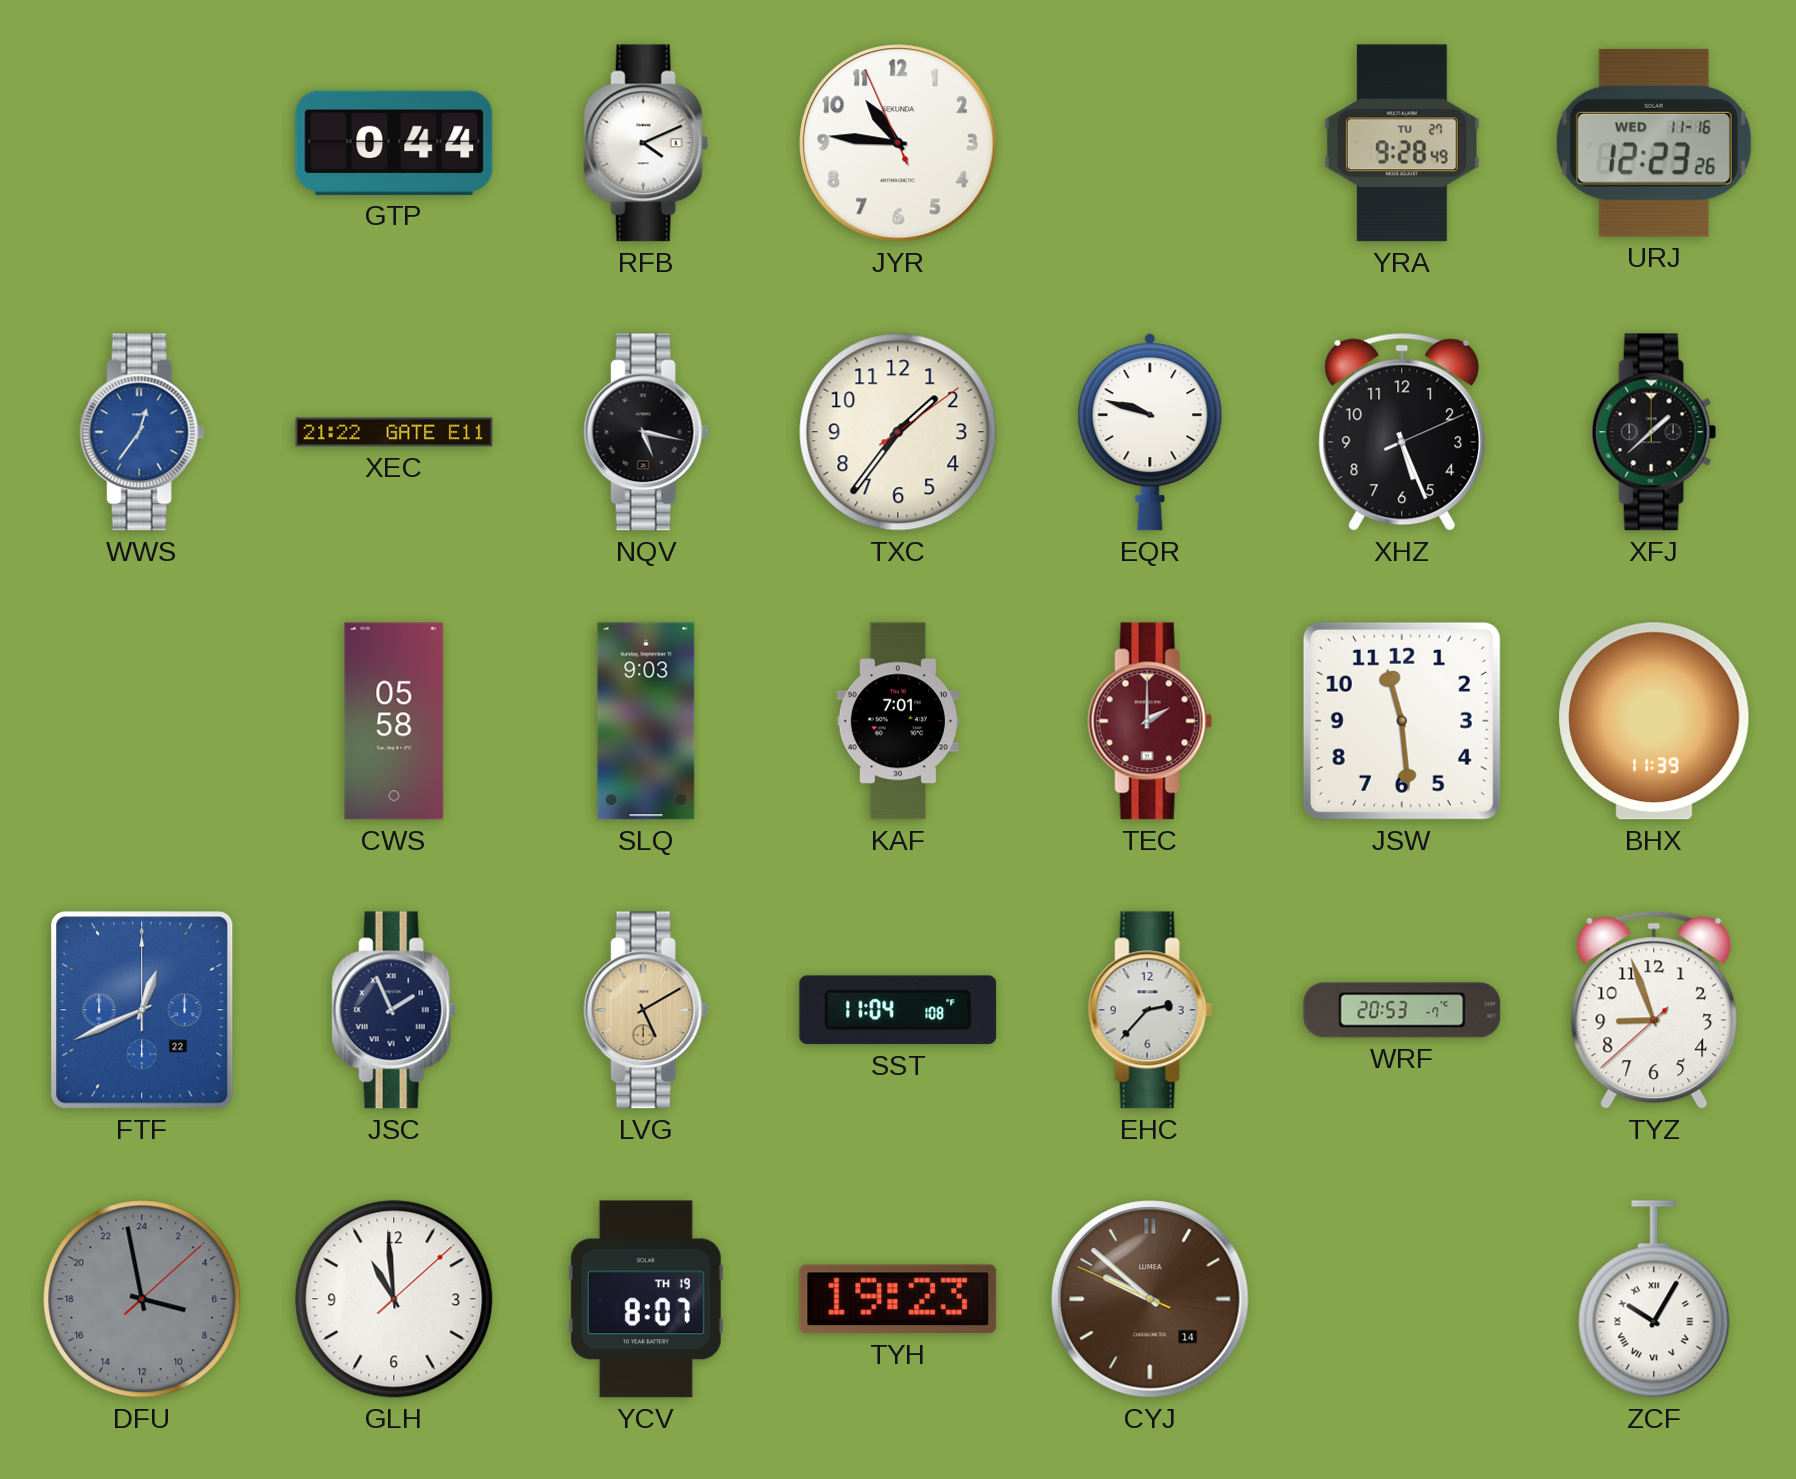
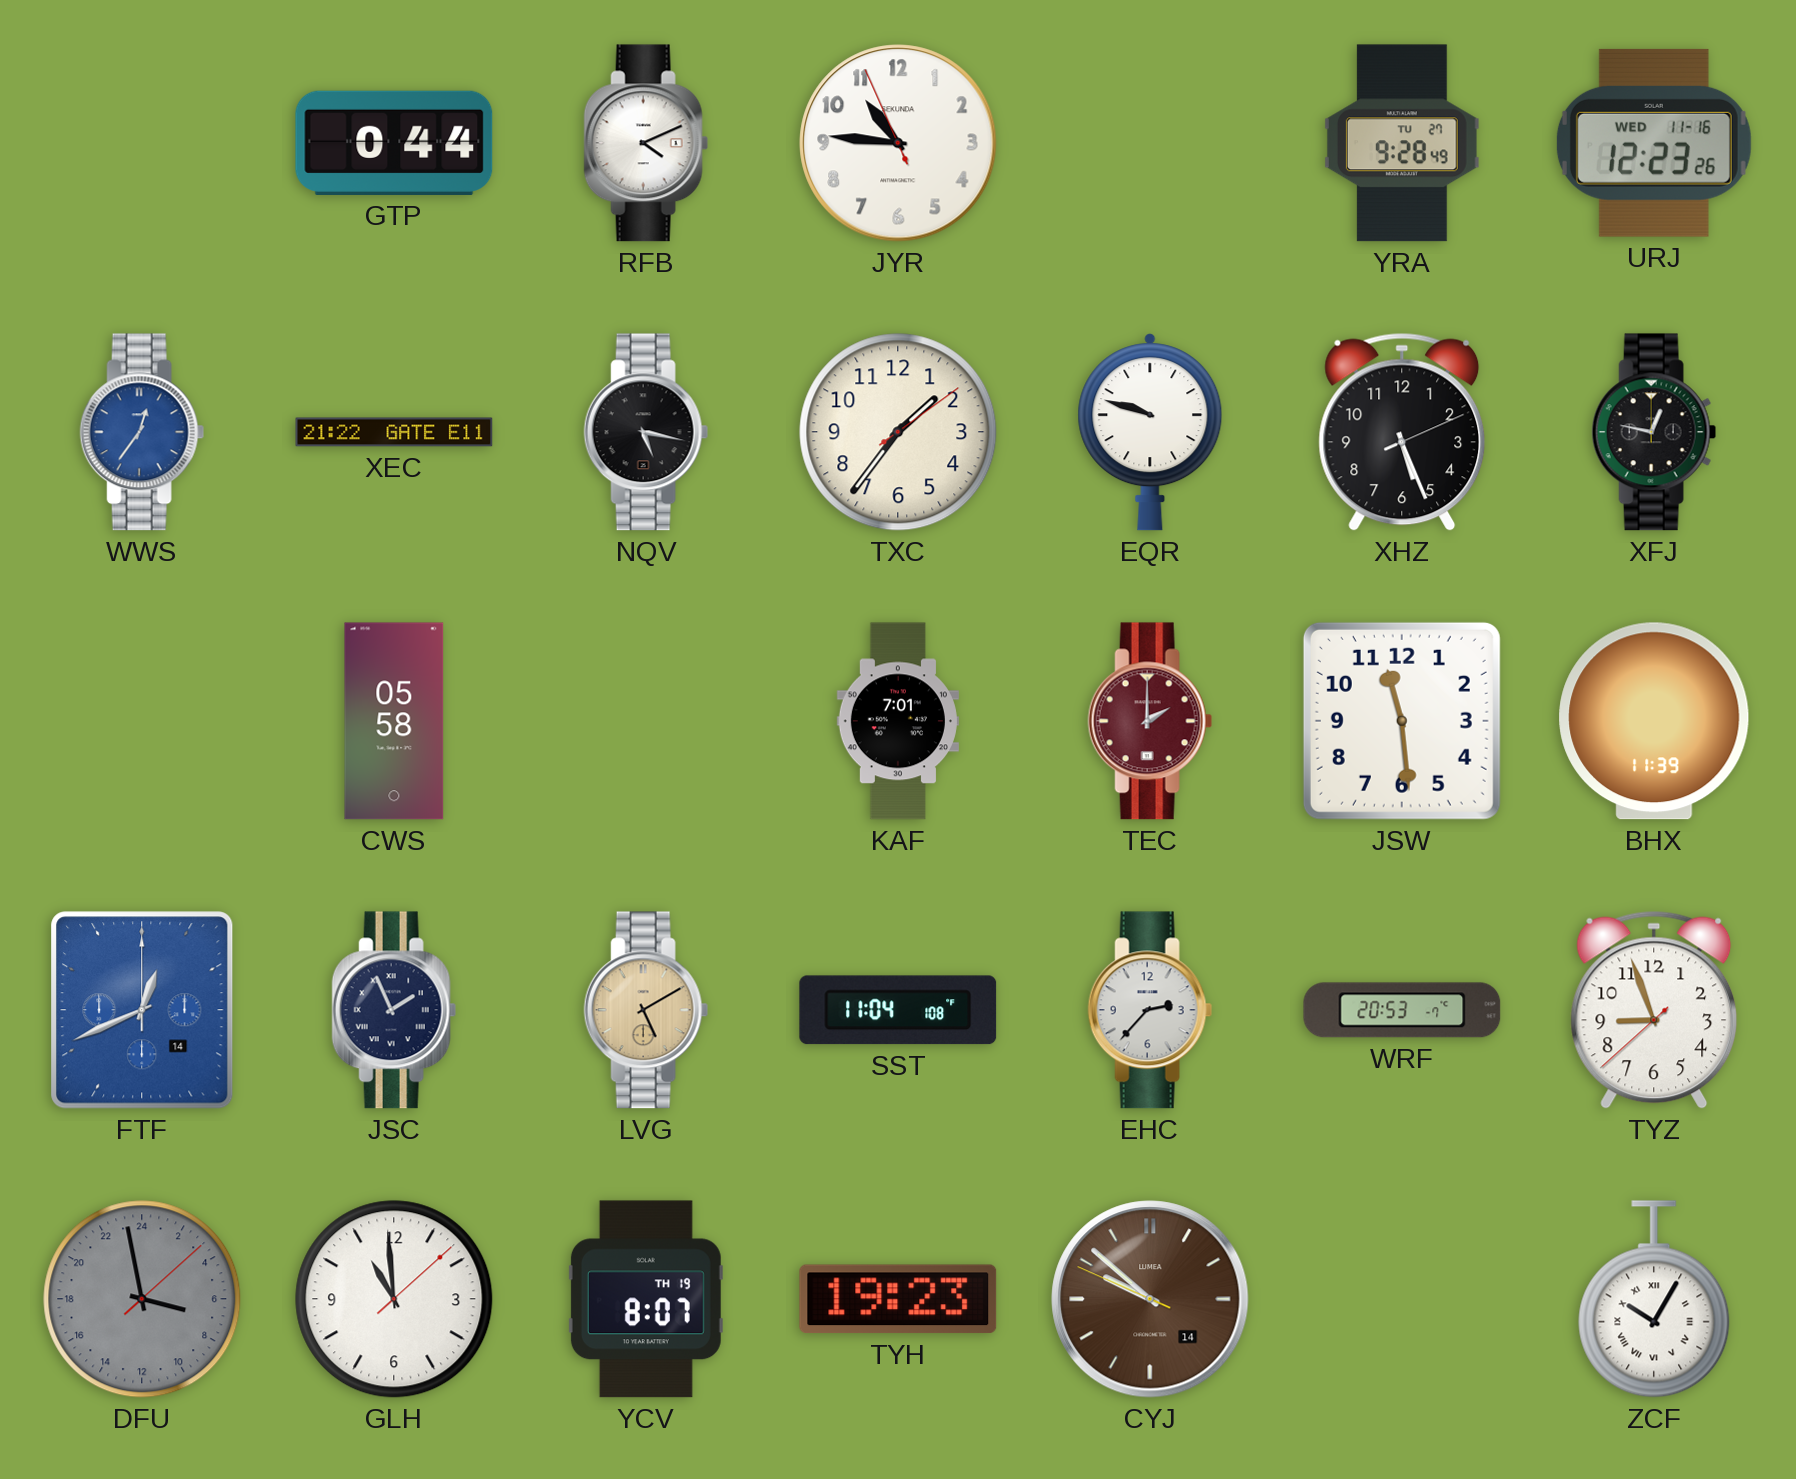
XFJ: 1:38 -> 12:47
SLQ: 9:03 -> none
FTF date: 22 -> 14
